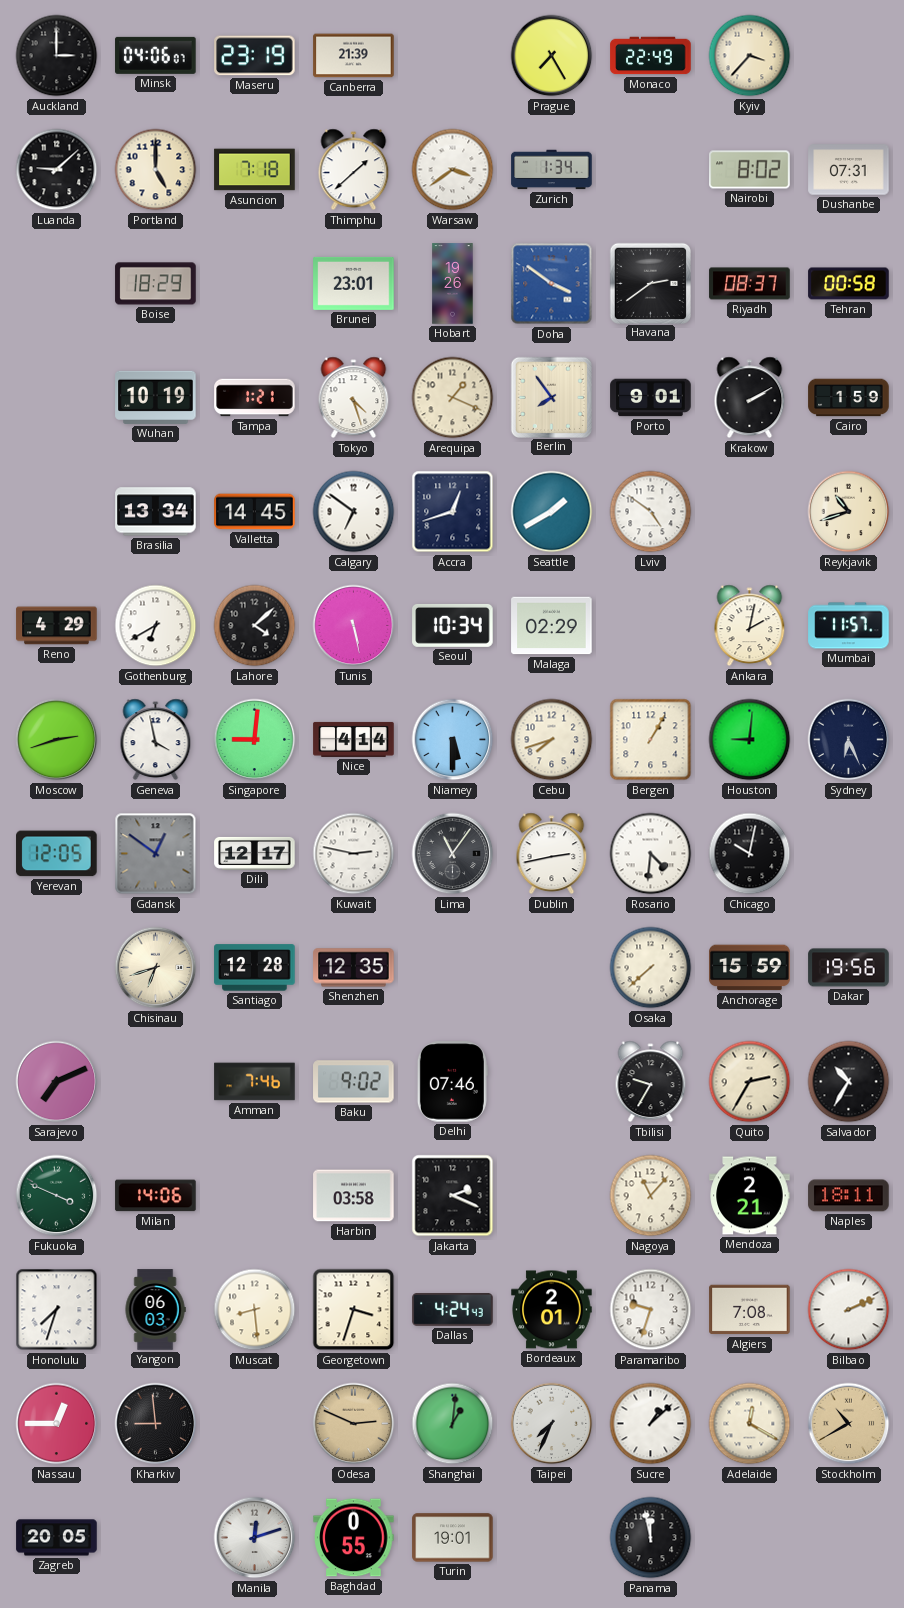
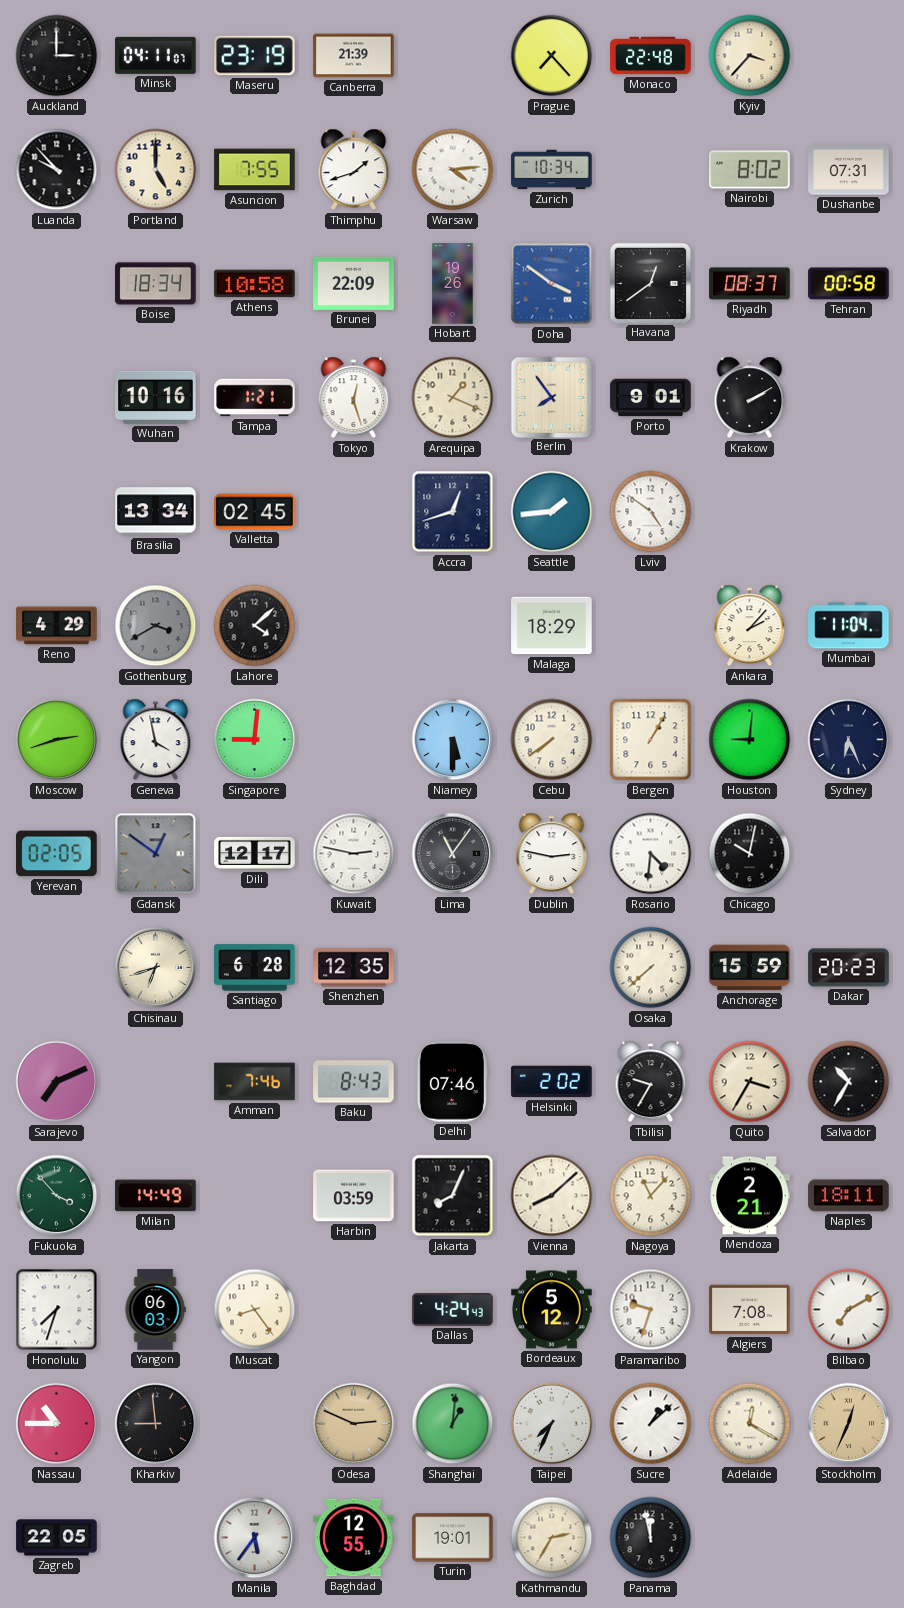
Minsk: 04:06 -> 04:11
Prague: 7:25 -> 7:23
Monaco: 22:49 -> 22:48
Luanda: 9:08 -> 9:53
Asuncion: 7:18 -> 7:55
Thimphu: 1:38 -> 1:42
Warsaw: 3:39 -> 4:14
Zurich: 1:34 -> 10:34
Boise: 18:29 -> 18:34
Athens: none -> 10:58
Brunei: 23:01 -> 22:09
Havana: 2:39 -> 12:39
Wuhan: 10:19 -> 10:16
Tokyo: 4:27 -> 12:27
Cairo: 1:59 -> none
Valletta: 14:45 -> 02:45
Calgary: 6:51 -> none
Seattle: 1:40 -> 1:44
Reykjavik: 10:42 -> none
Gothenburg: 6:40 -> 3:40
Gothenburg dial: white -> grey
Tunis: 5:28 -> none
Seoul: 10:34 -> none
Malaga: 02:29 -> 18:29
Ankara: 2:02 -> 2:07
Mumbai: 11:57 -> 11:04
Nice: 4:14 -> none
Cebu: 7:42 -> 7:39
Yerevan: 12:05 -> 02:05
Dublin: 2:43 -> 2:47
Santiago: 12:28 -> 6:28
Dakar: 19:56 -> 20:23
Baku: 9:02 -> 8:43
Helsinki: none -> 2:02
Quito: 2:35 -> 3:35
Fukuoka: 3:49 -> 3:53
Milan: 14:06 -> 14:49
Harbin: 03:58 -> 03:59
Jakarta: 2:19 -> 8:04
Vienna: none -> 8:08
Muscat: 8:29 -> 8:24
Georgetown: 3:33 -> none
Bordeaux: 2:01 -> 5:12
Bilbao: 2:11 -> 7:10
Nassau: 12:45 -> 10:45
Stockholm: 10:40 -> 12:34
Zagreb: 20:05 -> 22:05
Manila: 12:12 -> 5:36
Baghdad: 0:55 -> 12:55
Kathmandu: none -> 2:35
